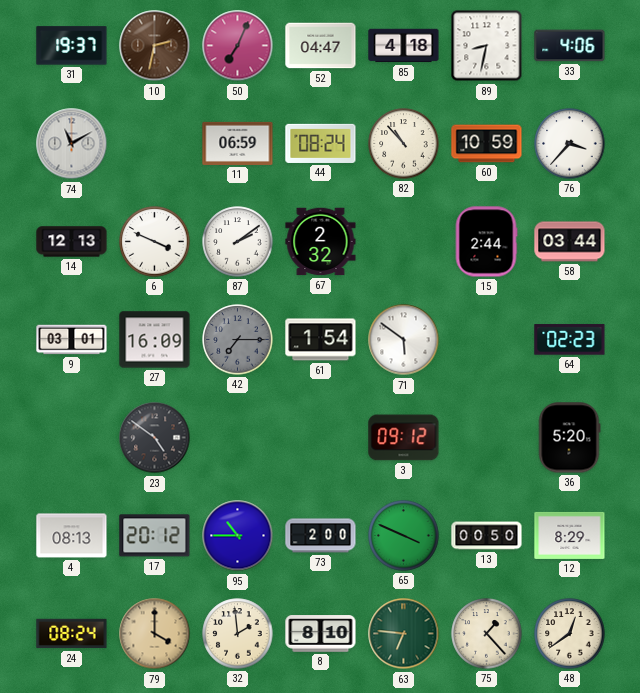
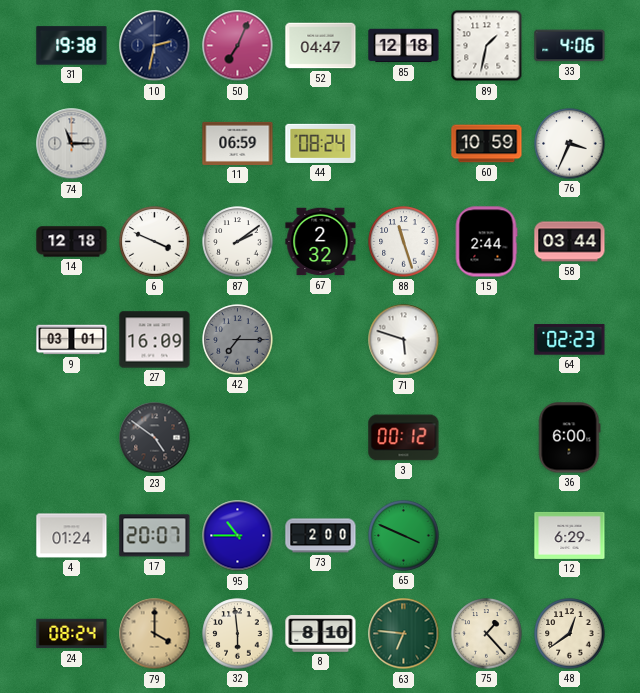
31: 19:37 -> 19:38
10 dial: brown -> navy
85: 4:18 -> 12:18
89: 8:32 -> 1:32
74: 11:10 -> 11:15
82: 10:53 -> none
76: 3:37 -> 3:34
14: 12:13 -> 12:18
88: none -> 11:27
61: 1:54 -> none
71: 5:51 -> 5:48
3: 09:12 -> 00:12
36: 5:20 -> 6:00
4: 08:13 -> 01:24
17: 20:12 -> 20:07
13: 00:50 -> none
12: 8:29 -> 6:29
32: 1:59 -> 5:59
